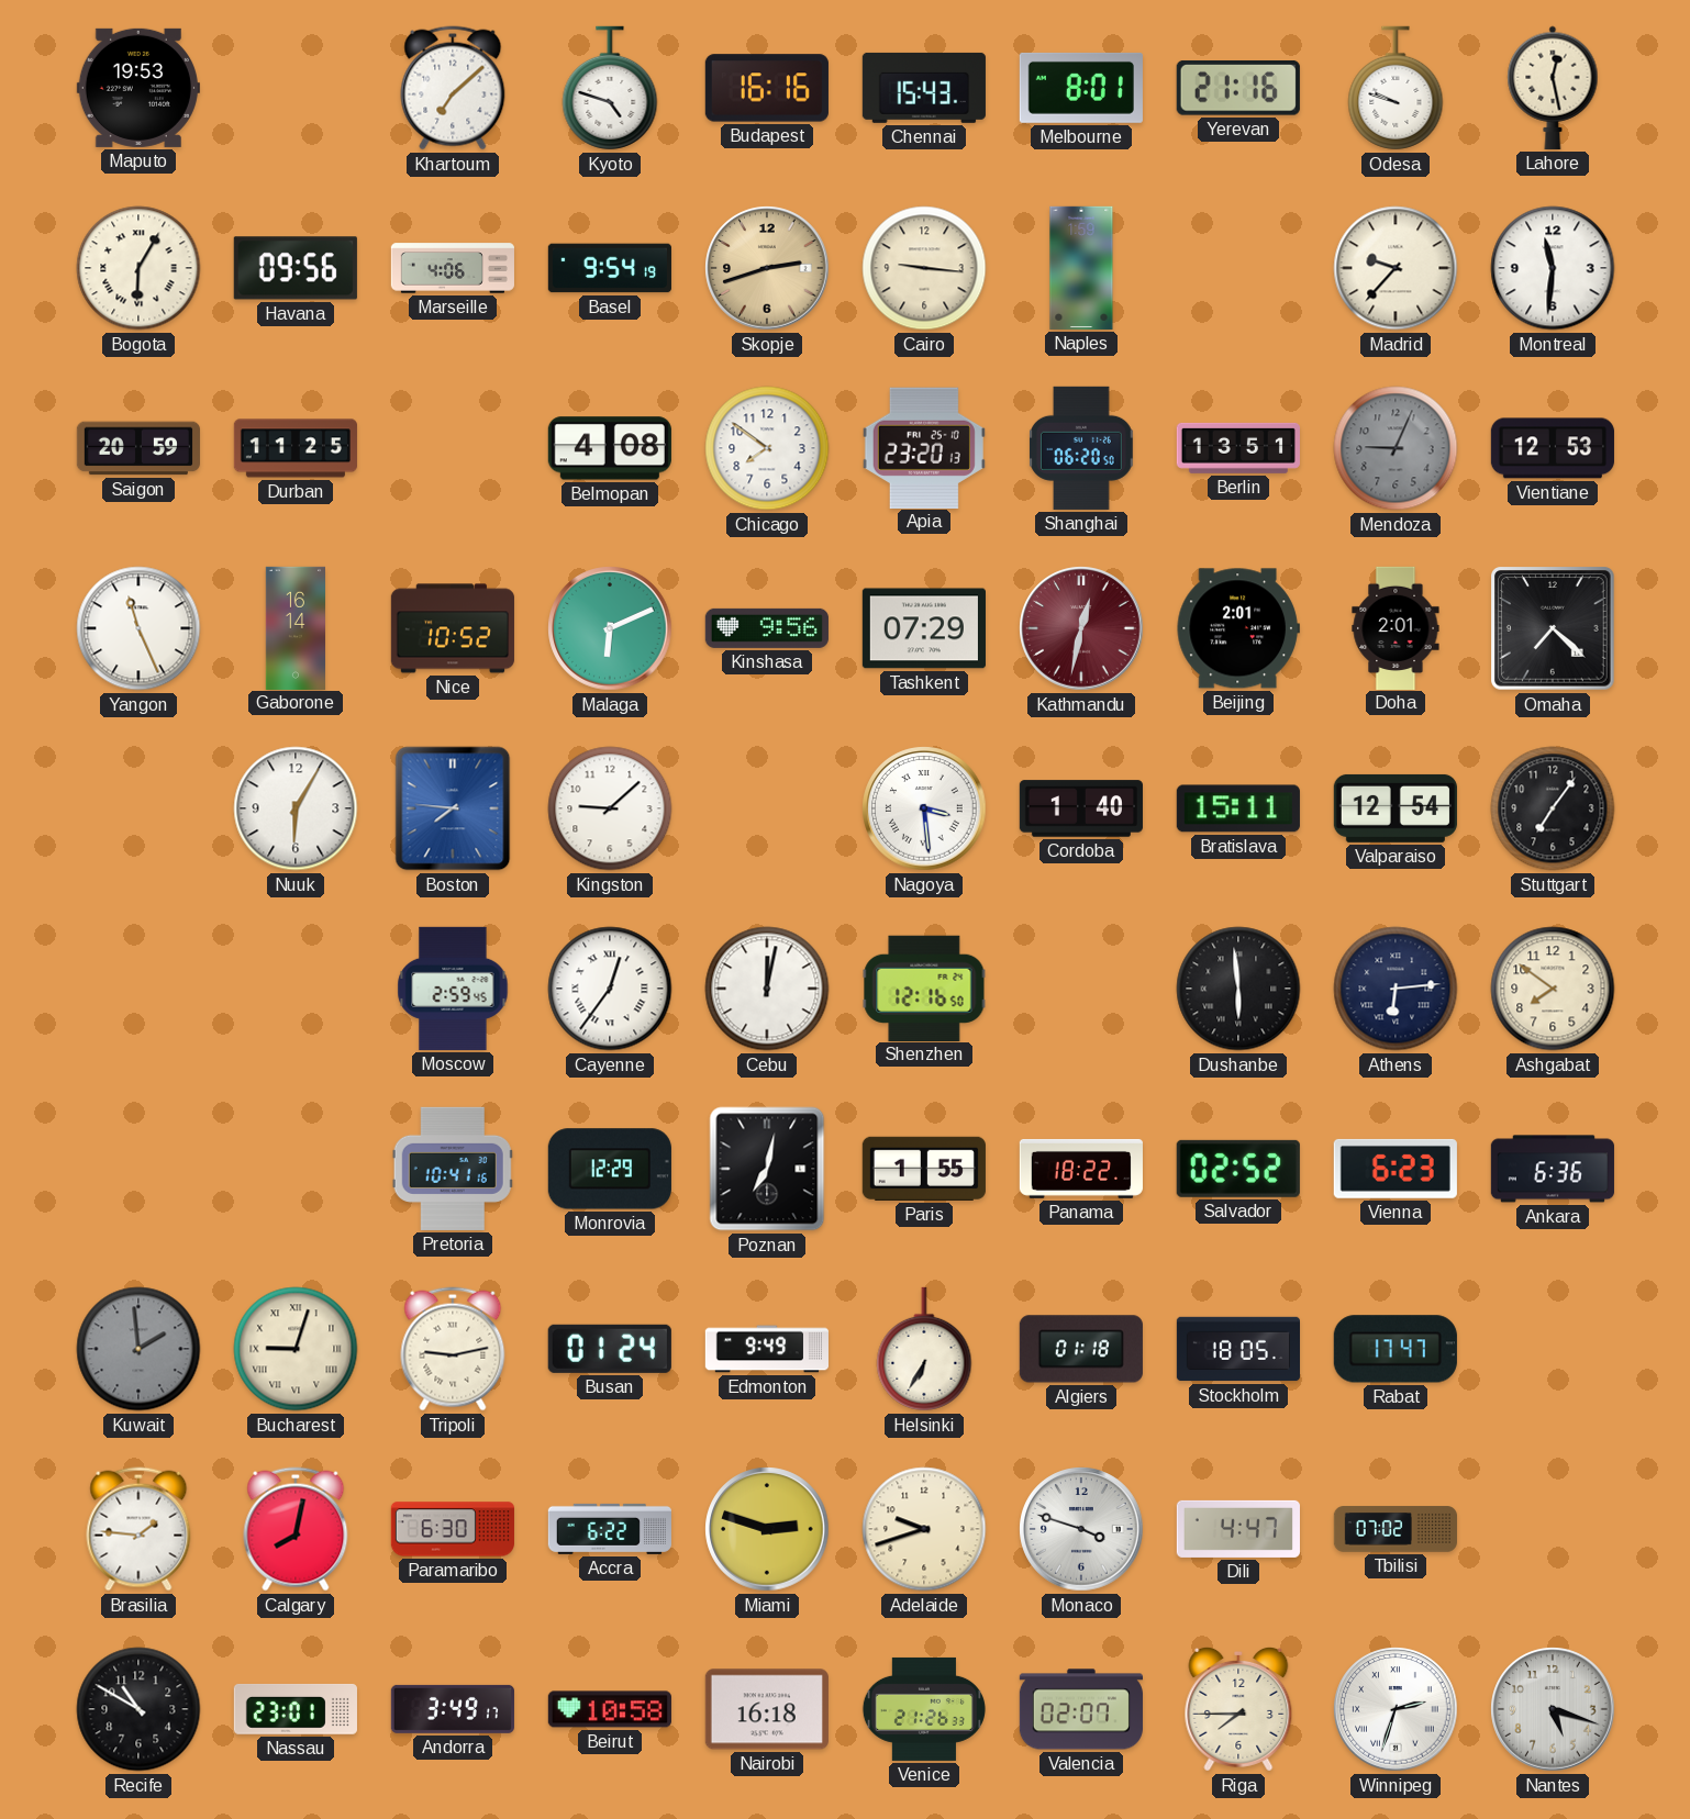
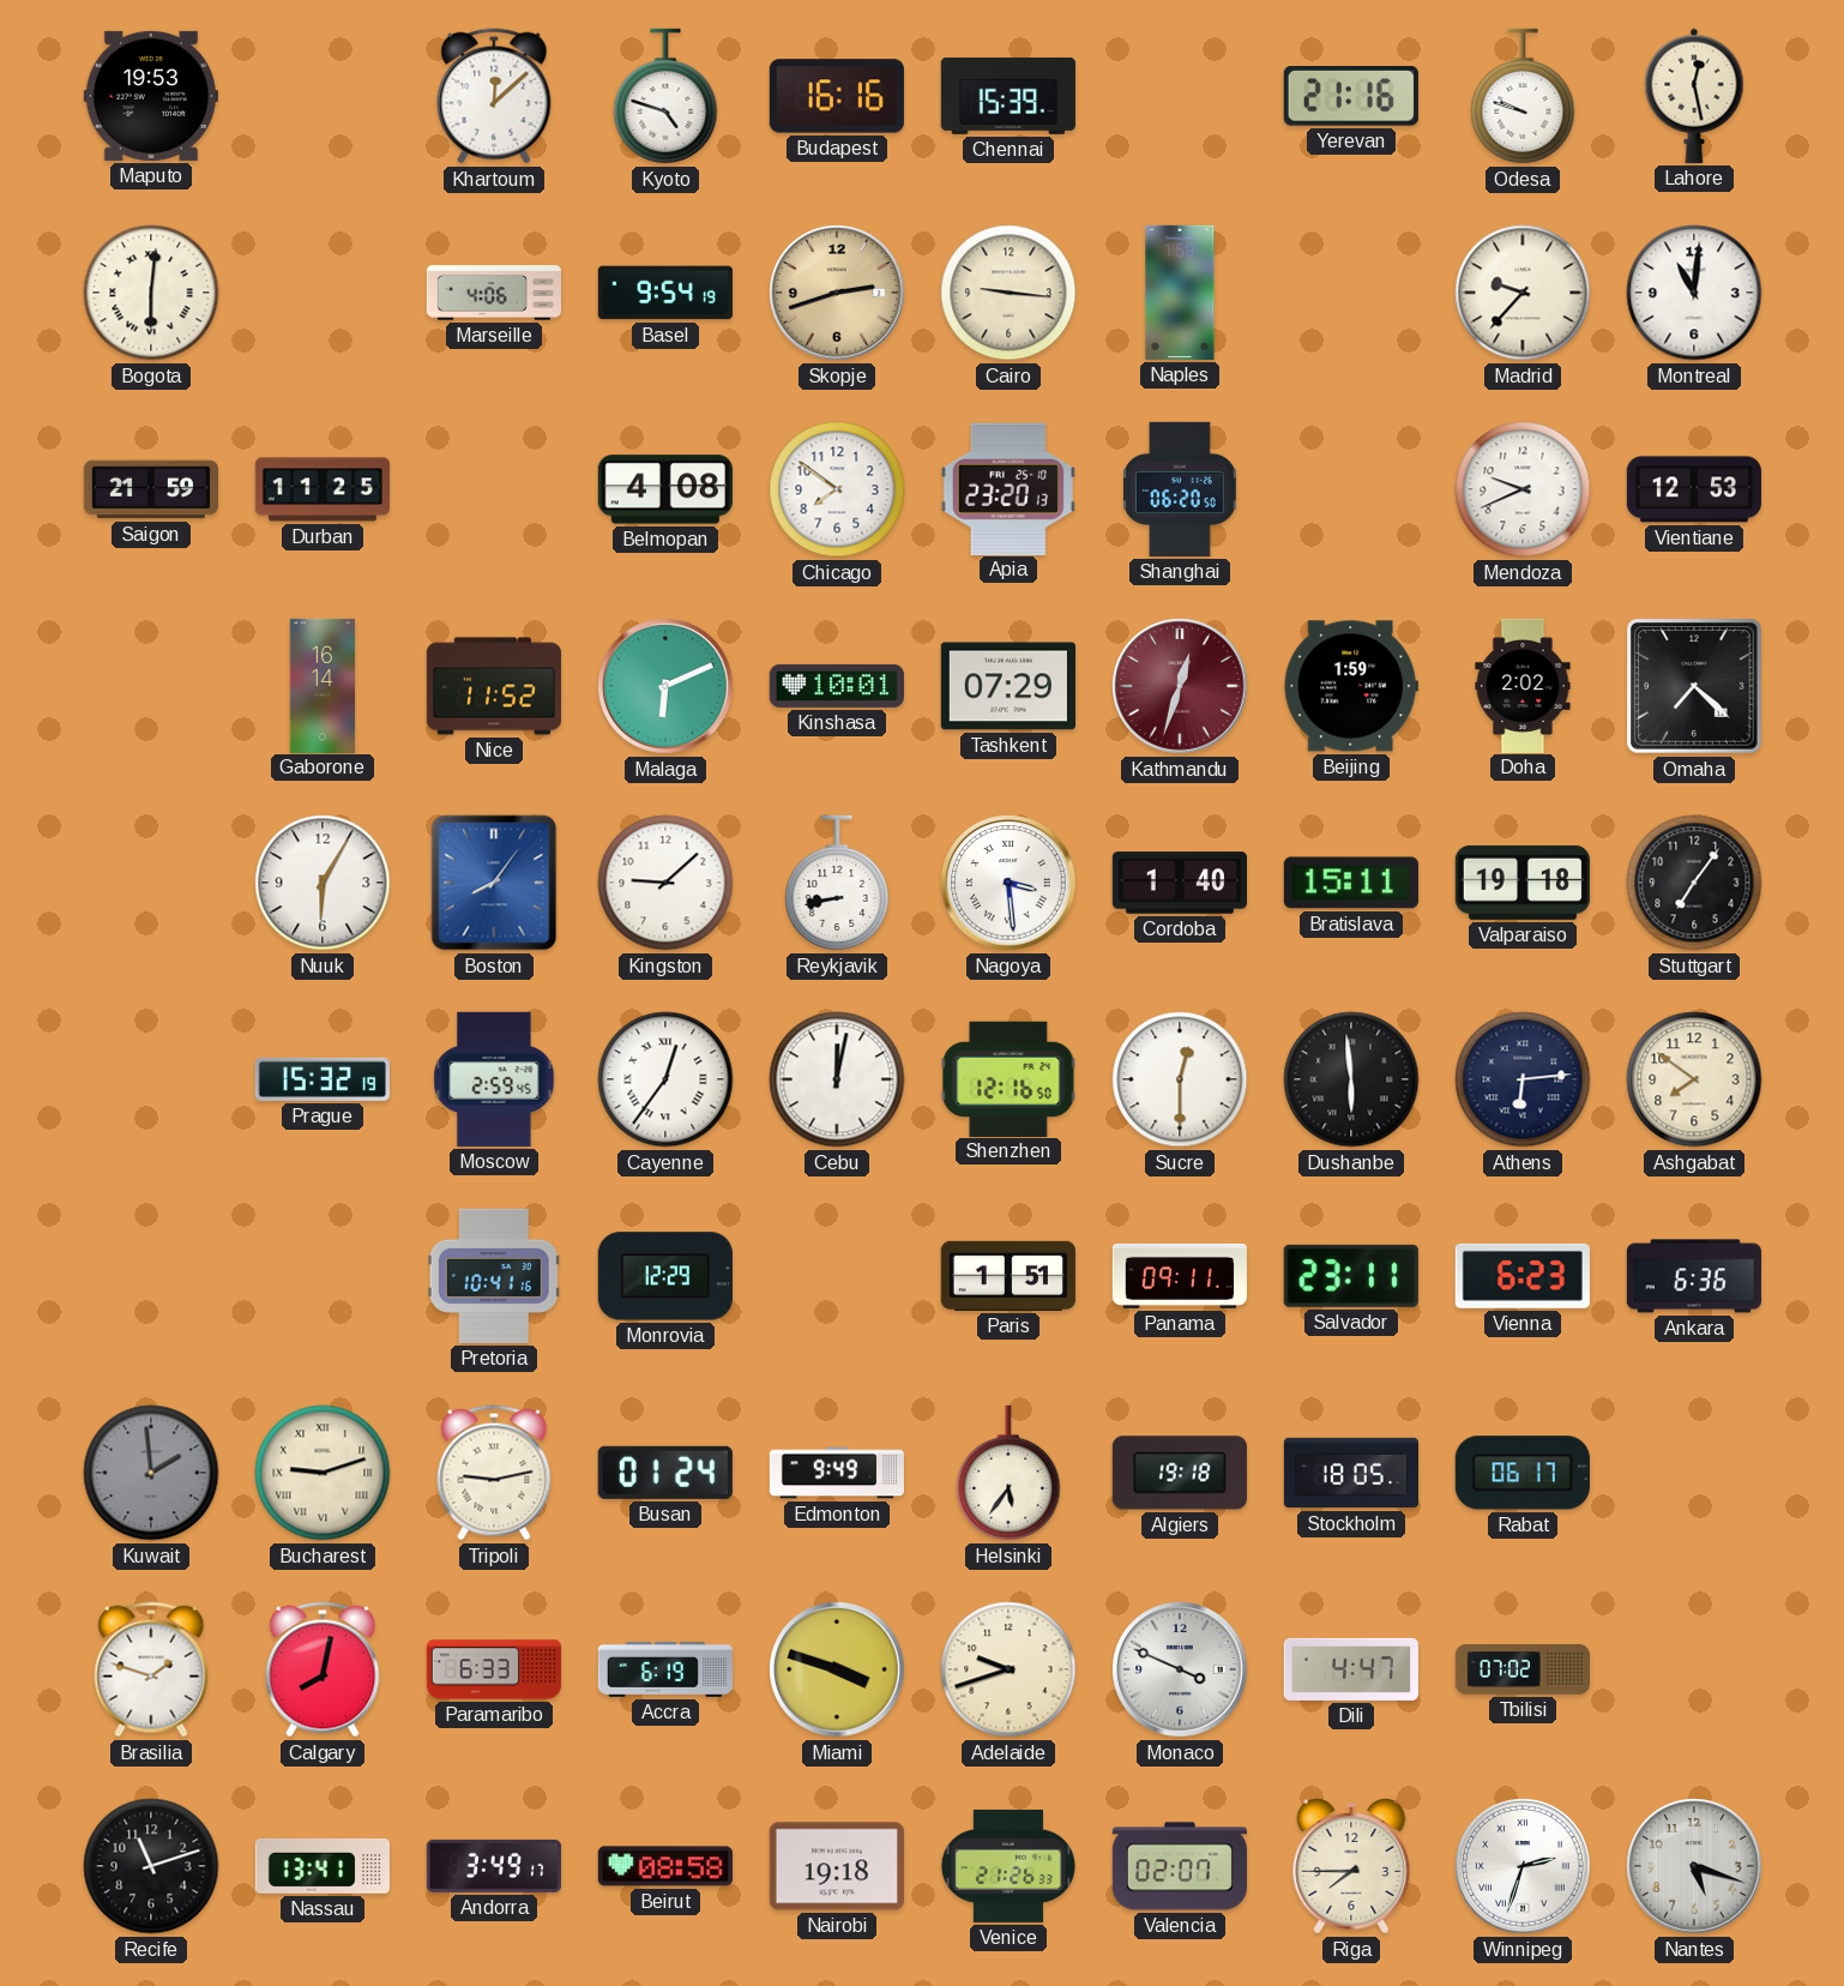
Khartoum: 7:08 -> 12:08
Chennai: 15:43 -> 15:39
Melbourne: 8:01 -> none
Bogota: 6:05 -> 6:01
Havana: 09:56 -> none
Montreal: 11:31 -> 11:01
Saigon: 20:59 -> 21:59
Berlin: 13:51 -> none
Mendoza: 9:04 -> 9:41
Mendoza dial: grey -> white
Yangon: 11:26 -> none
Nice: 10:52 -> 11:52
Kinshasa: 9:56 -> 10:01
Kathmandu: 12:32 -> 12:33
Beijing: 2:01 -> 1:59
Doha: 2:01 -> 2:02
Boston: 7:46 -> 8:06
Reykjavik: none -> 8:43
Valparaiso: 12:54 -> 19:18
Prague: none -> 15:32
Sucre: none -> 12:30
Poznan: 7:02 -> none
Paris: 1:55 -> 1:51
Panama: 18:22 -> 09:11
Salvador: 02:52 -> 23:11
Bucharest: 9:03 -> 9:12
Helsinki: 6:35 -> 5:36
Algiers: 01:18 -> 19:18
Rabat: 17:47 -> 06:17
Brasilia: 1:46 -> 1:48
Paramaribo: 6:30 -> 6:33
Accra: 6:22 -> 6:19
Miami: 2:48 -> 3:48
Monaco: 3:48 -> 3:49
Recife: 10:50 -> 11:12
Nassau: 23:01 -> 13:41
Beirut: 10:58 -> 08:58
Nairobi: 16:18 -> 19:18
